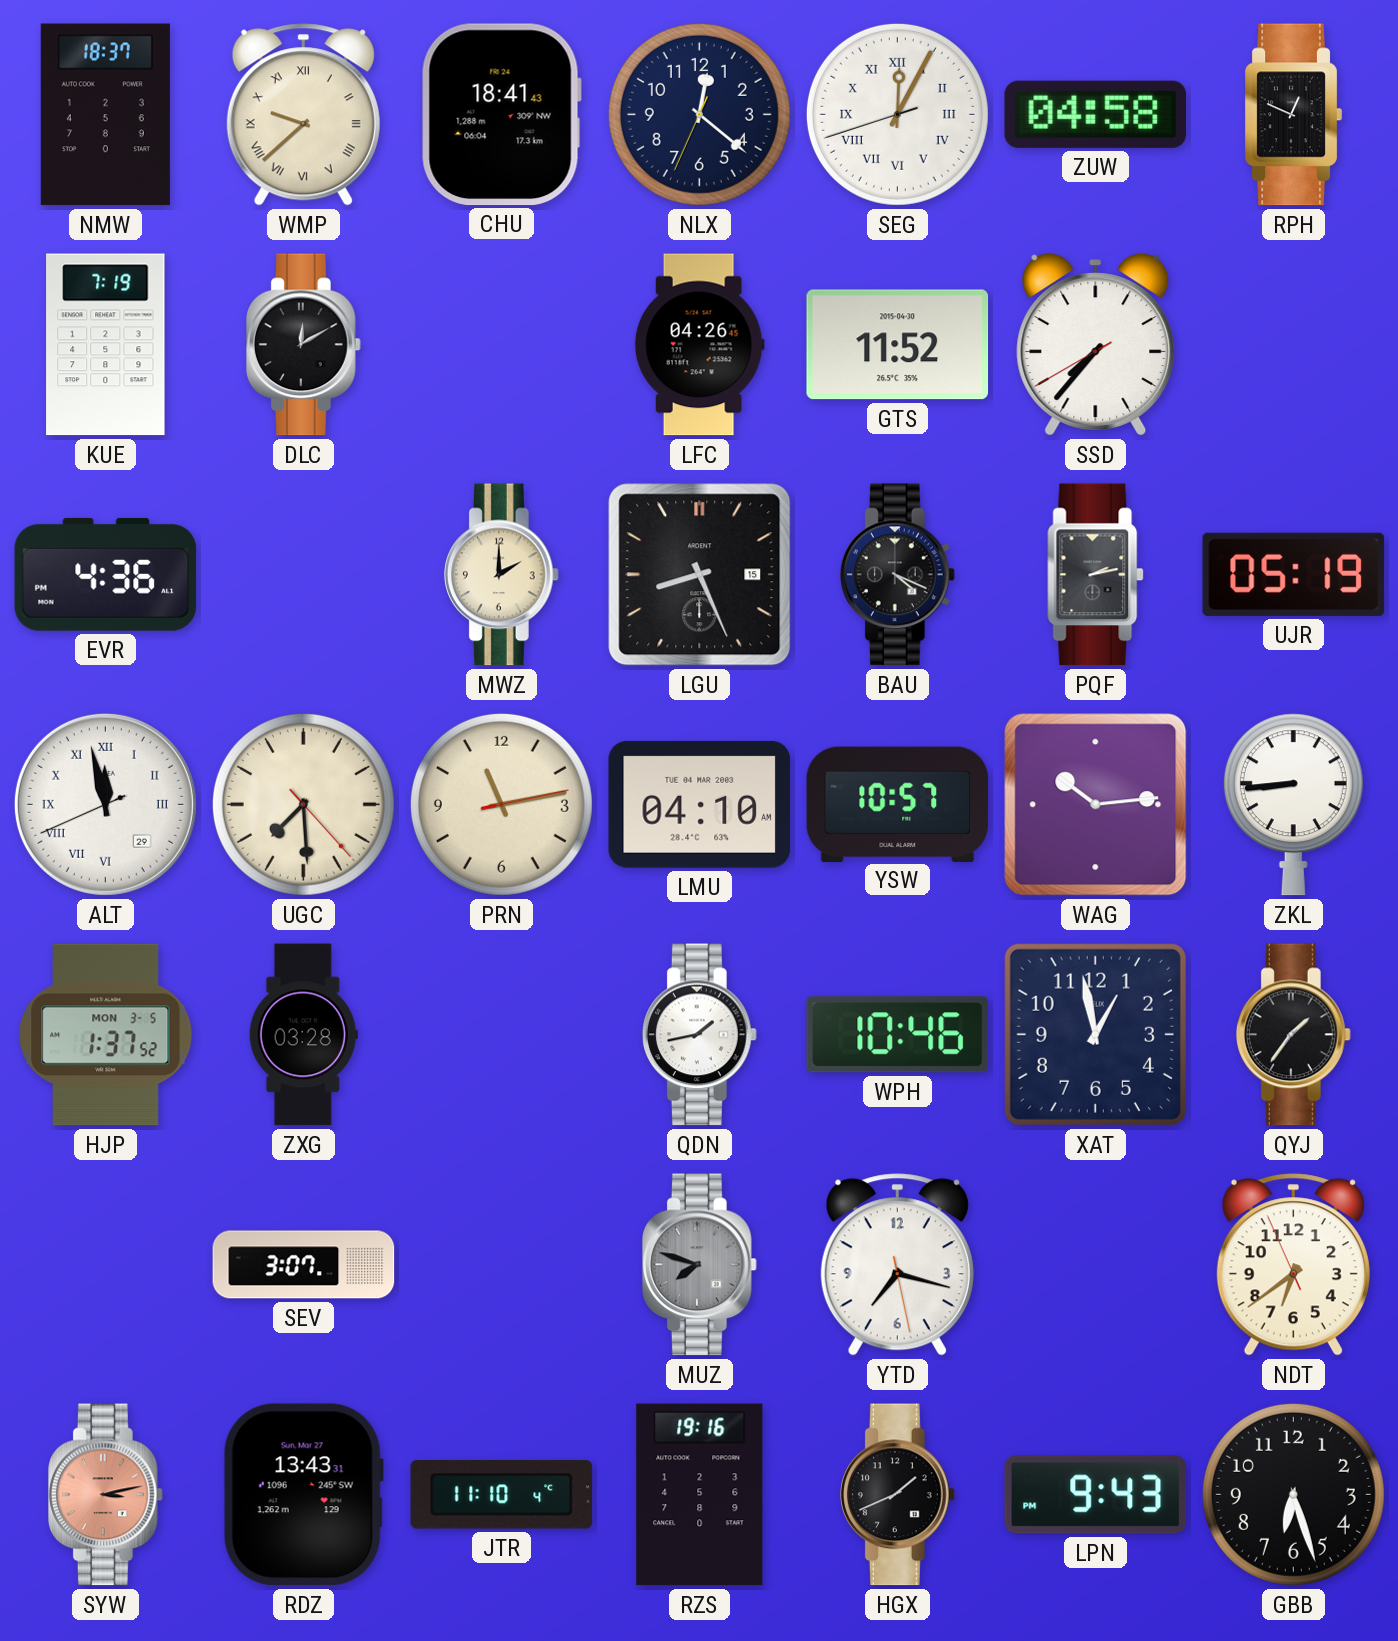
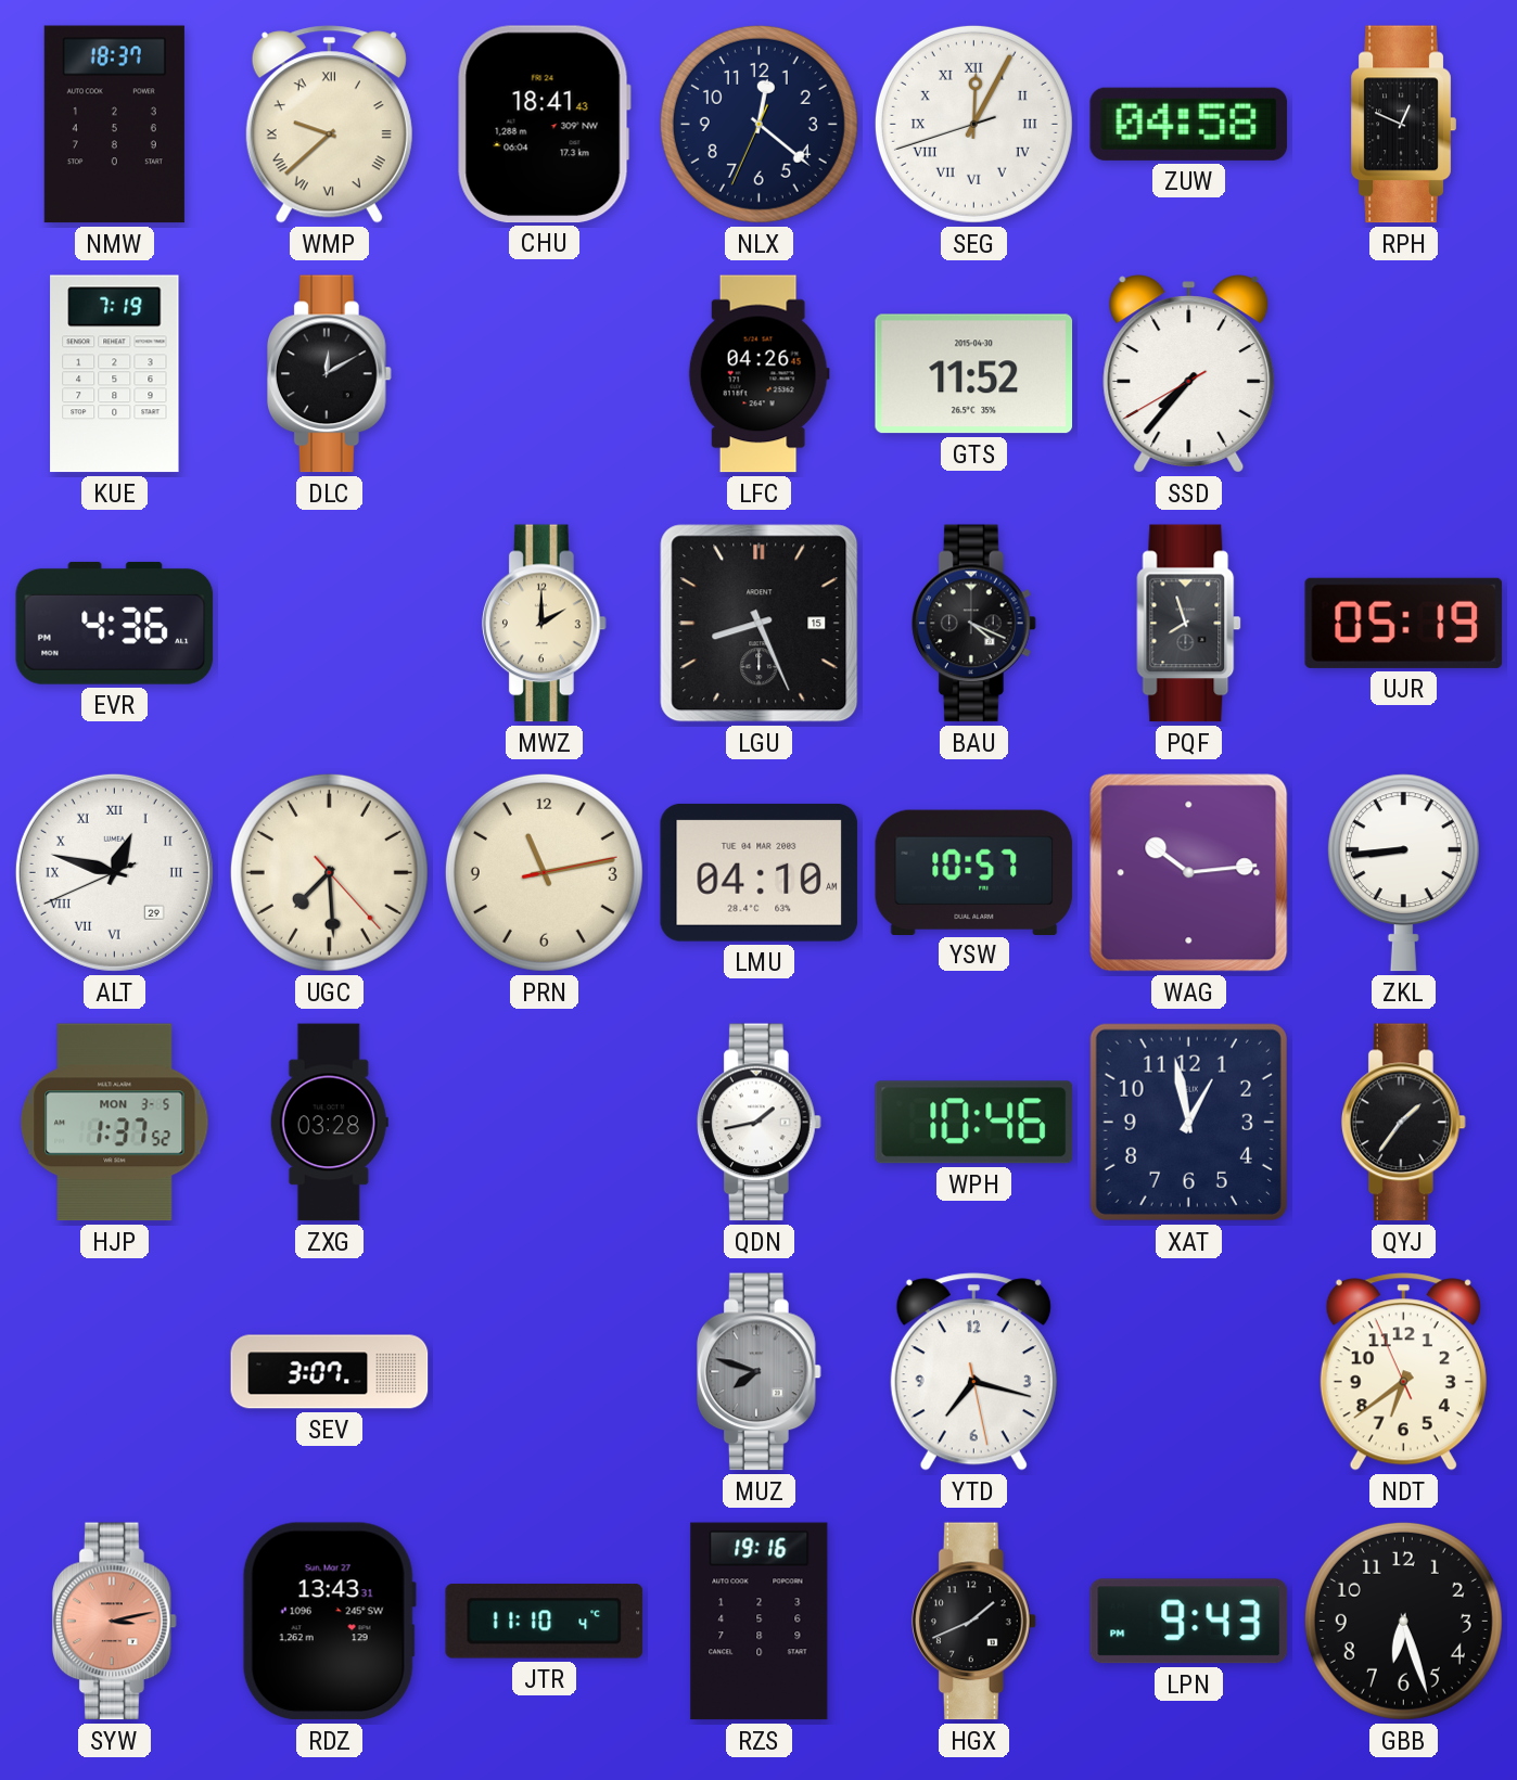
PQF: 2:13 -> 7:57
ALT: 11:57 -> 12:47
